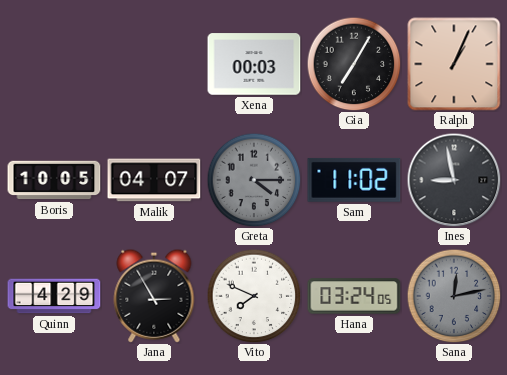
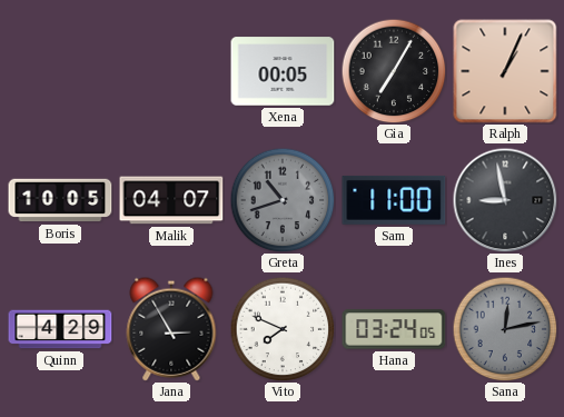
Xena: 00:03 -> 00:05
Greta: 4:15 -> 10:42
Sam: 11:02 -> 11:00
